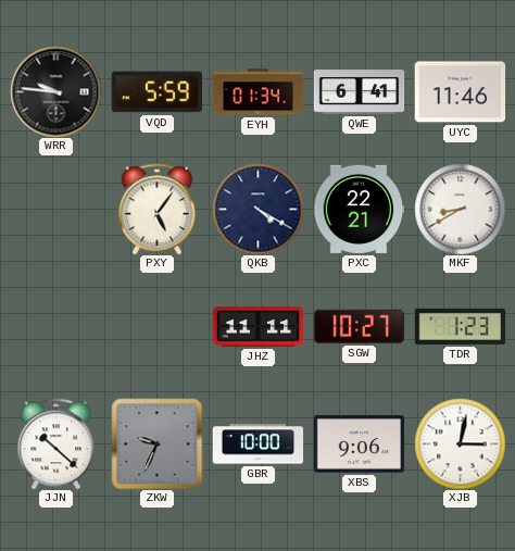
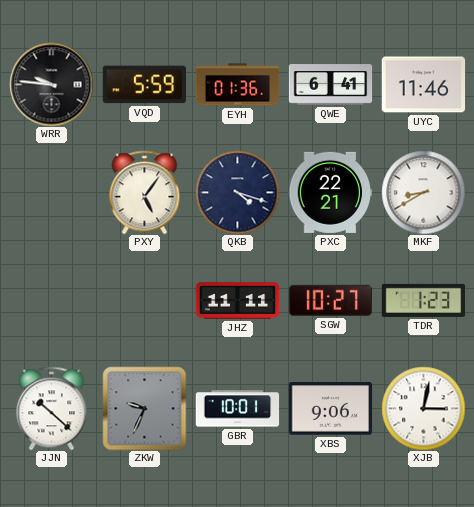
EYH: 01:34 -> 01:36
QKB: 4:20 -> 4:18
GBR: 10:00 -> 10:01
